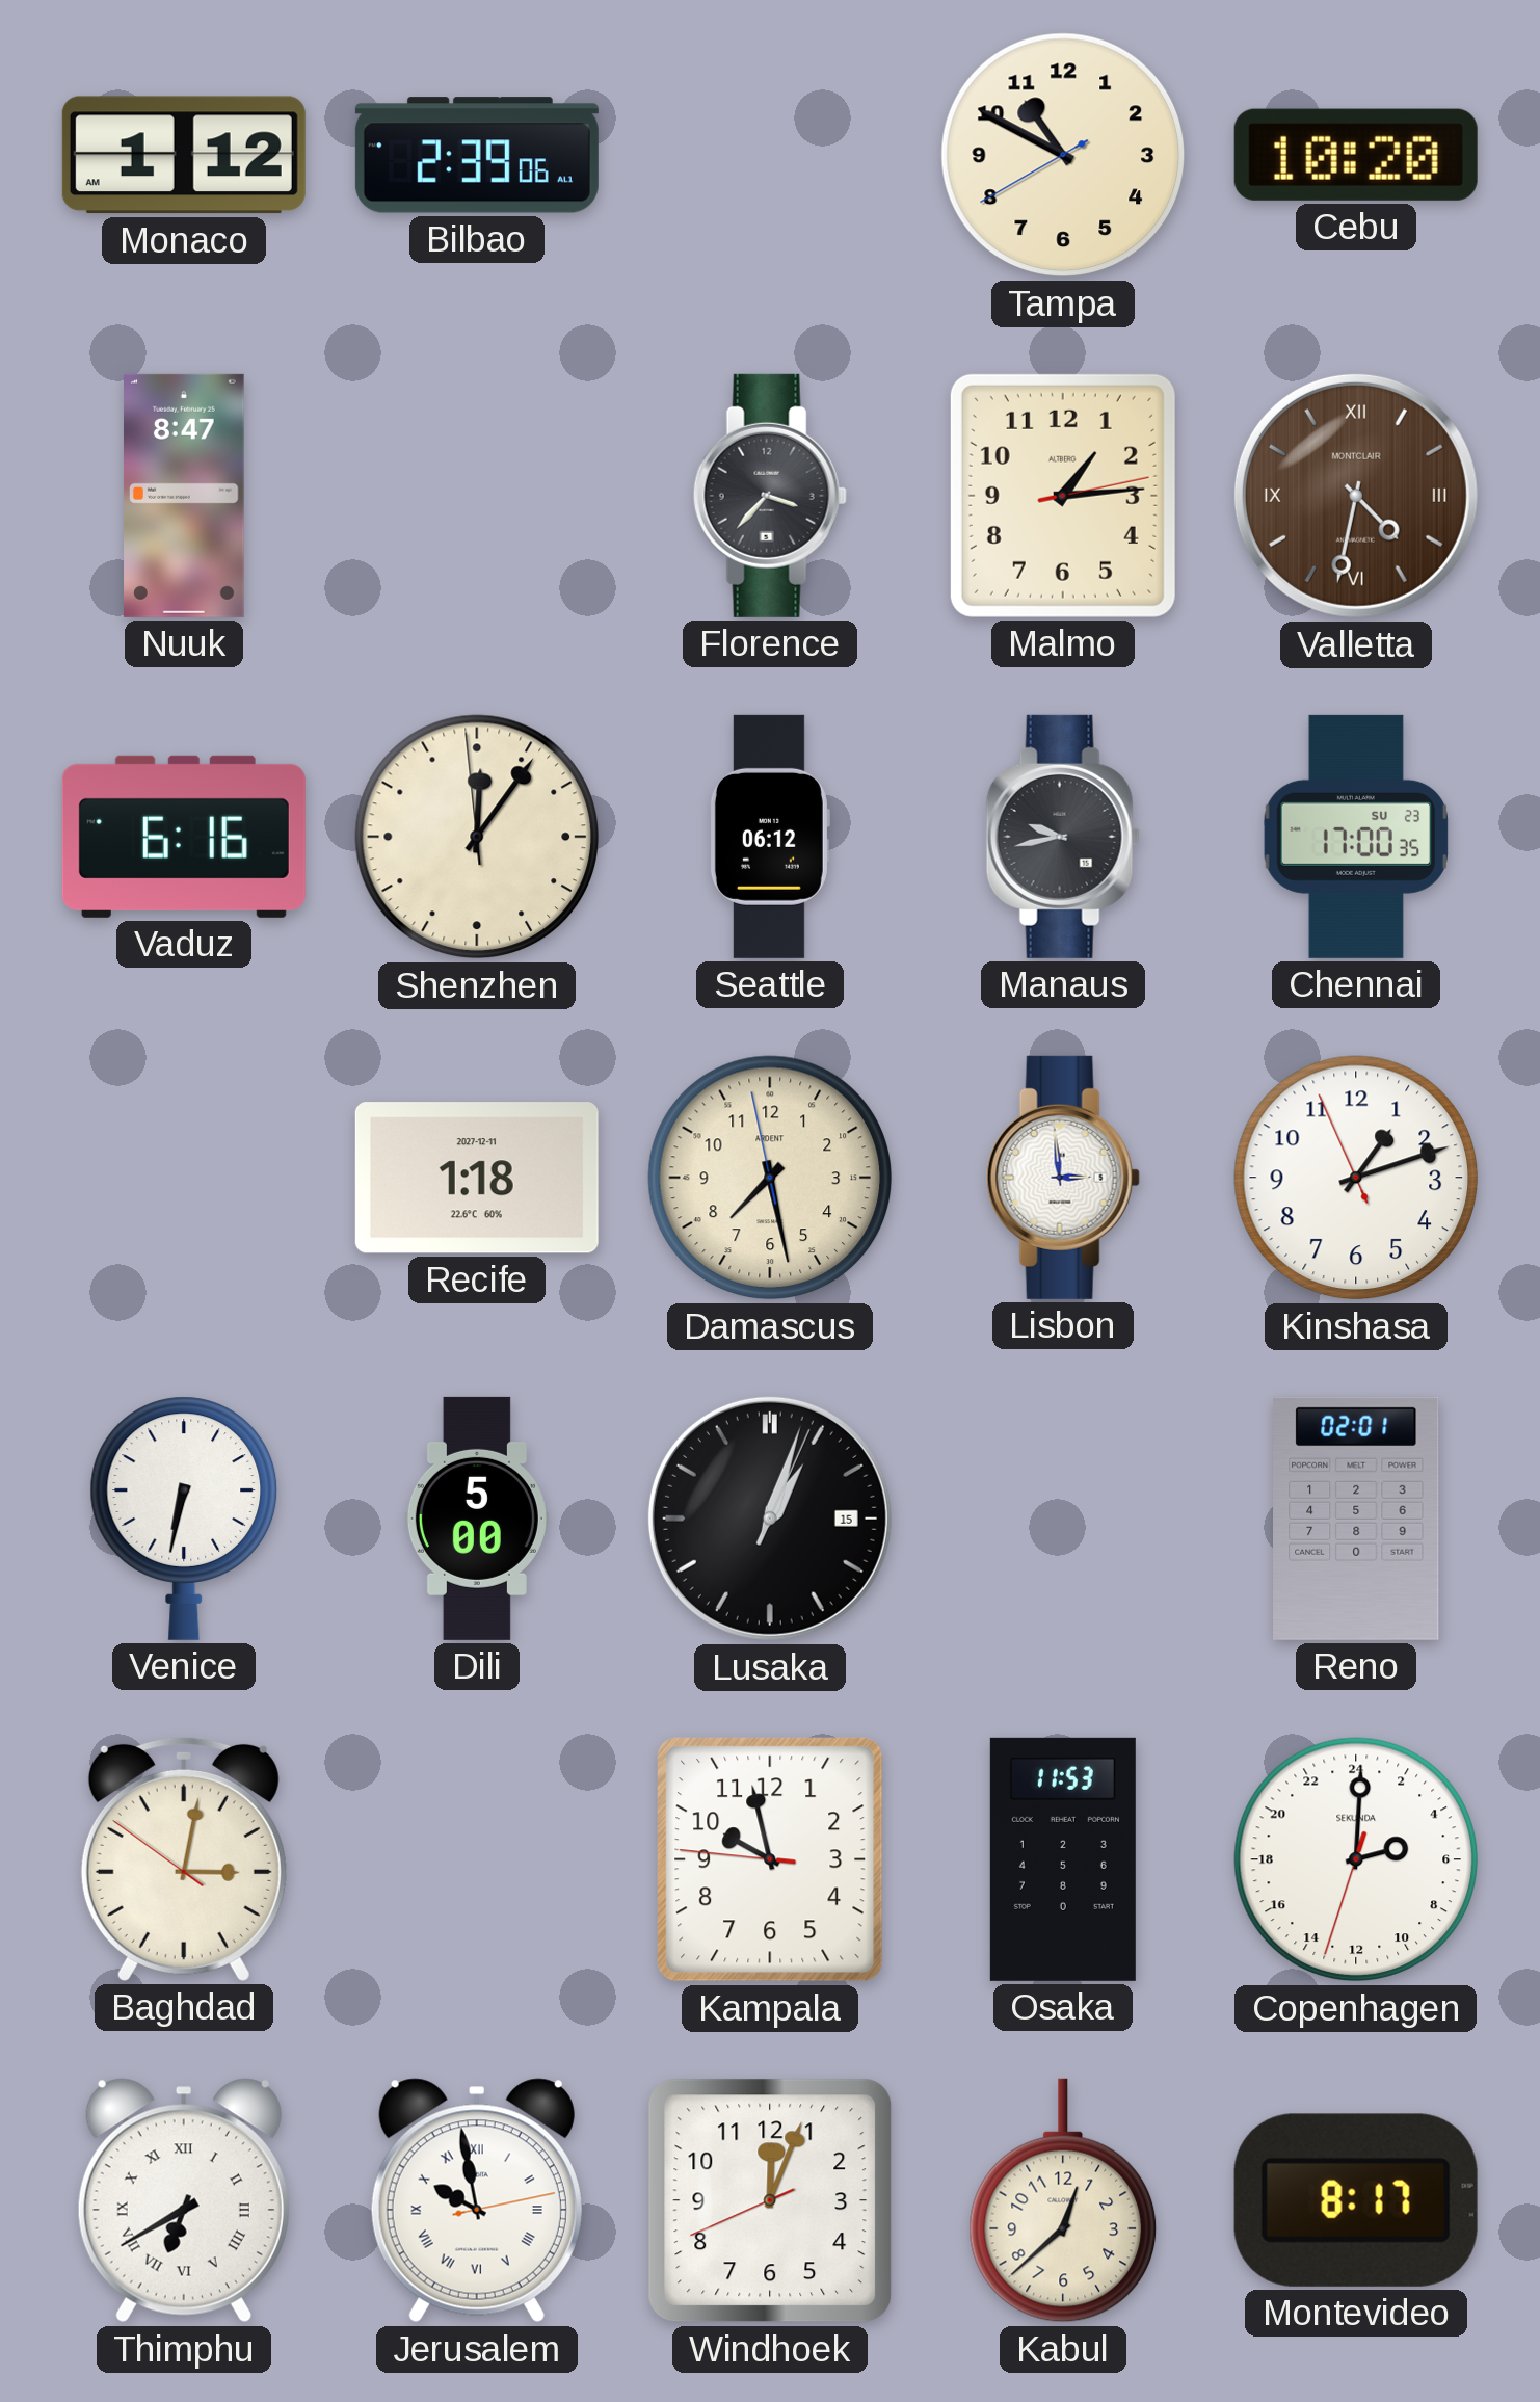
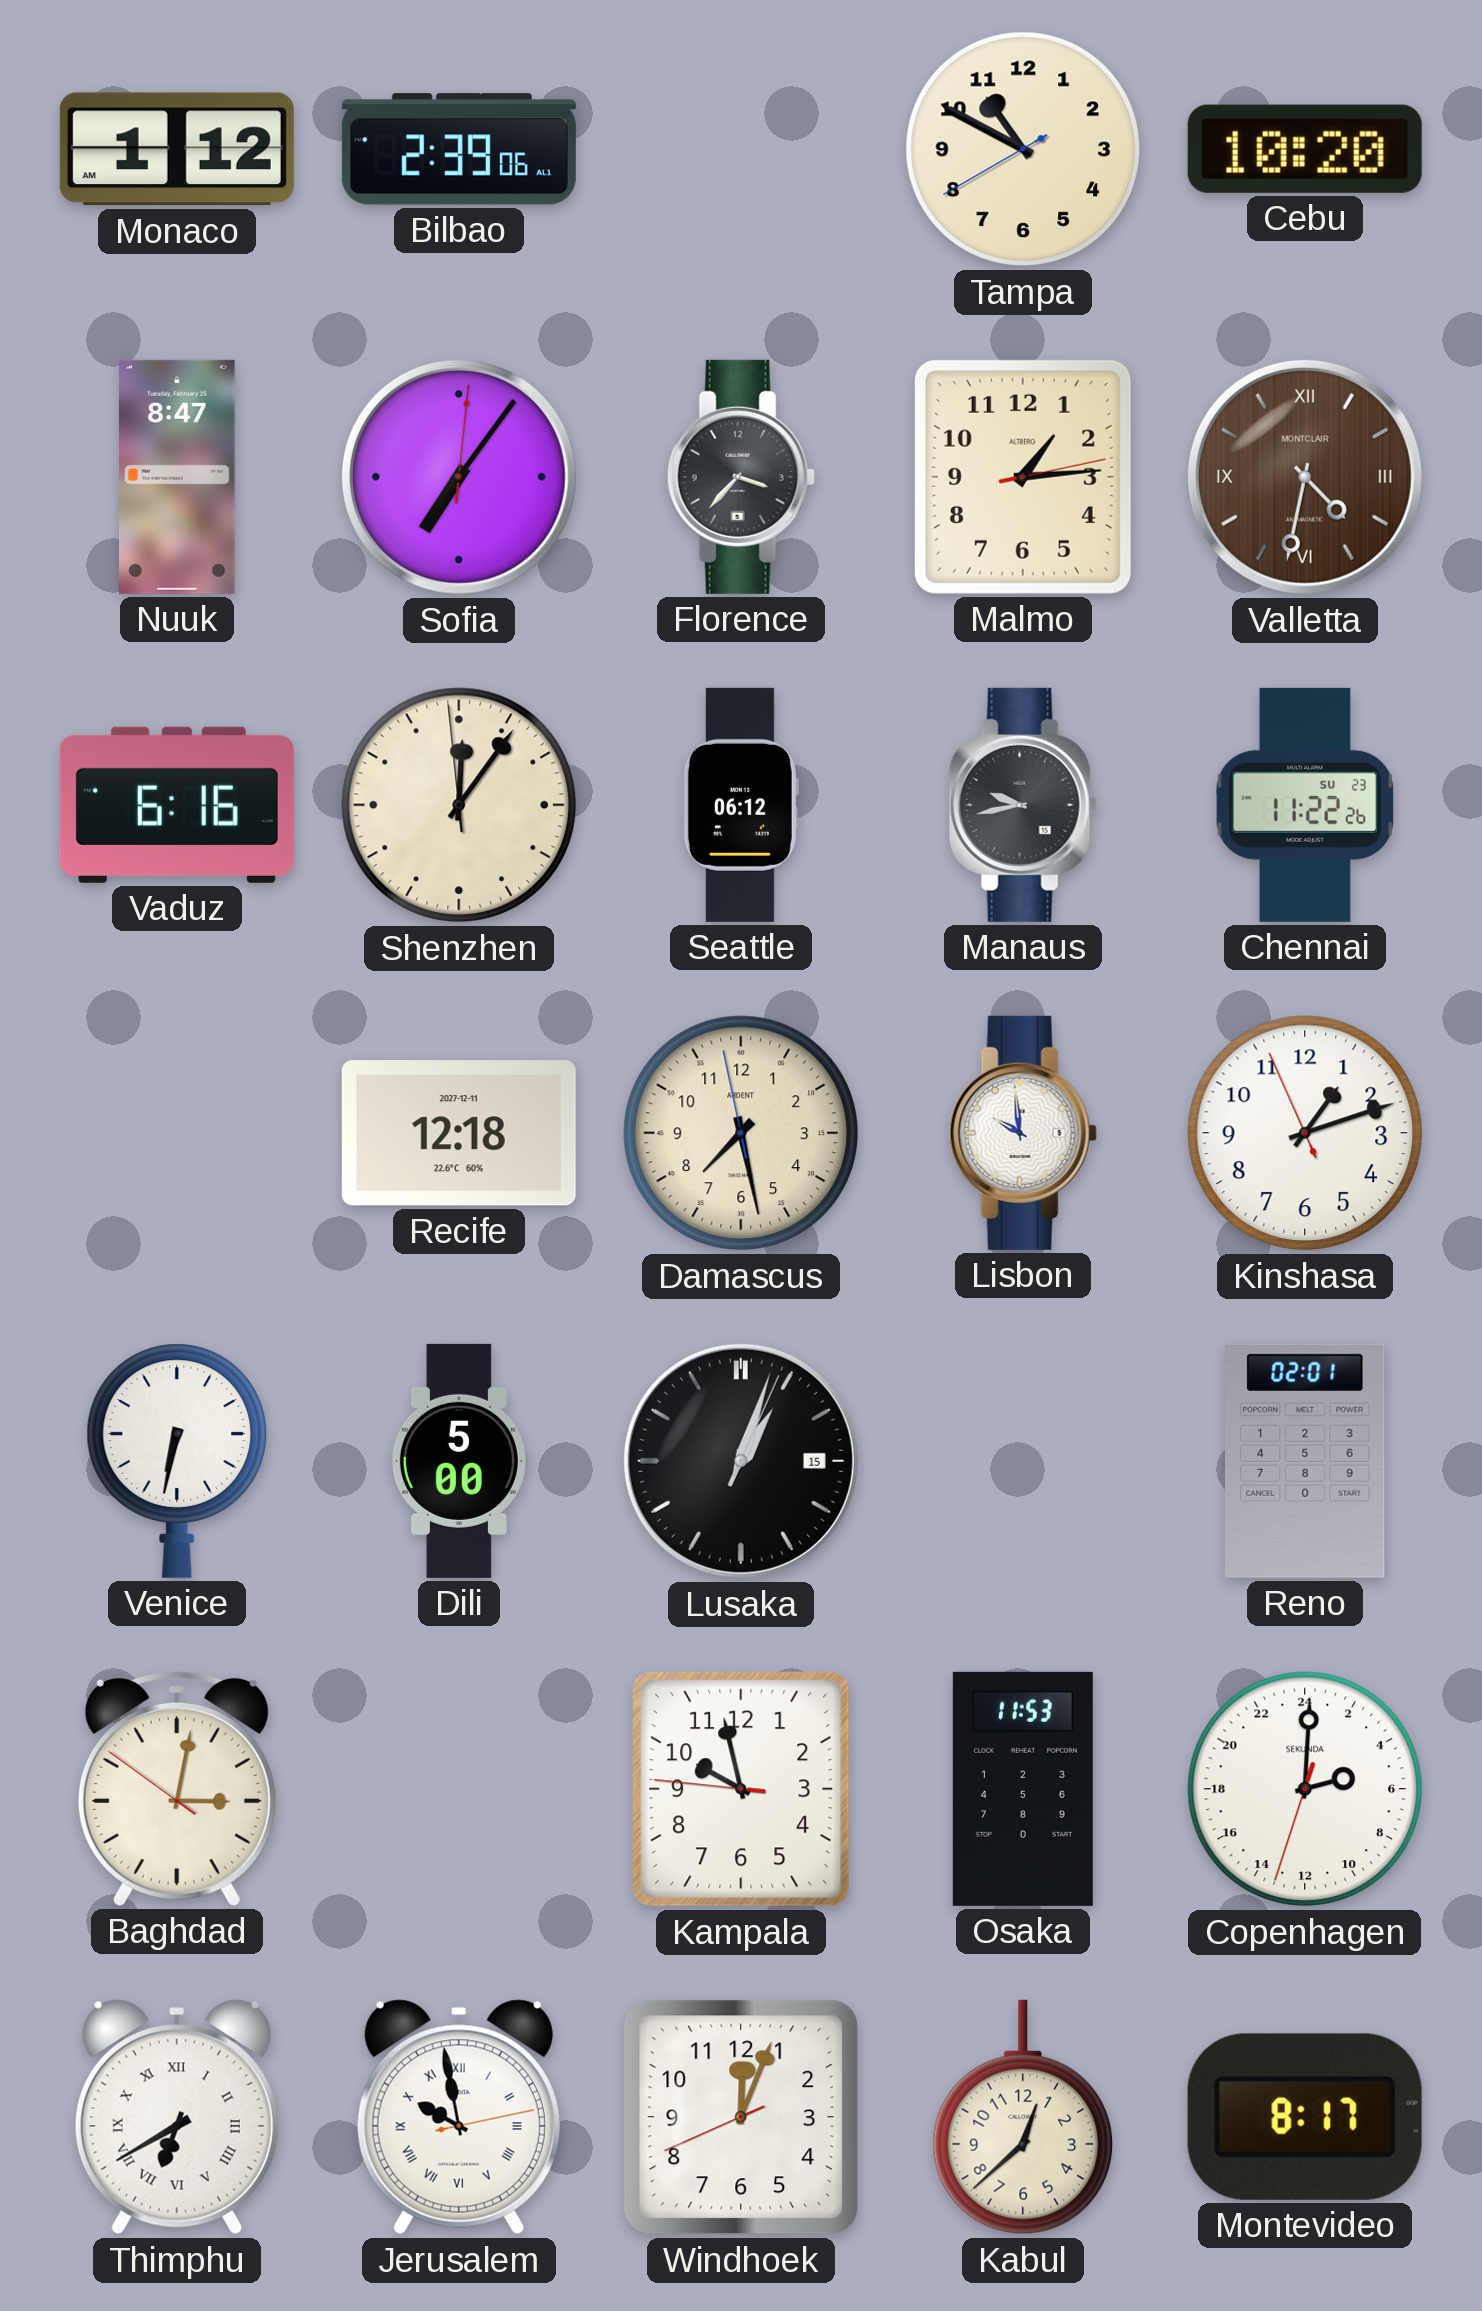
Sofia: none -> 7:06
Chennai: 17:00 -> 11:22
Recife: 1:18 -> 12:18
Lisbon: 2:59 -> 9:59
